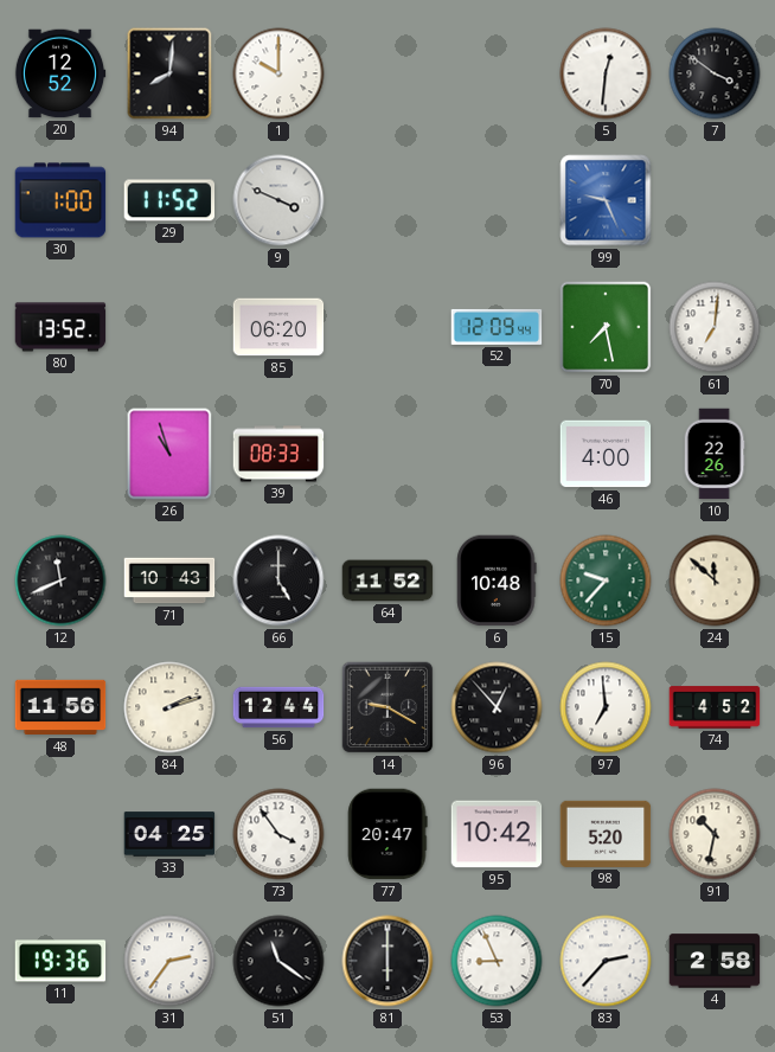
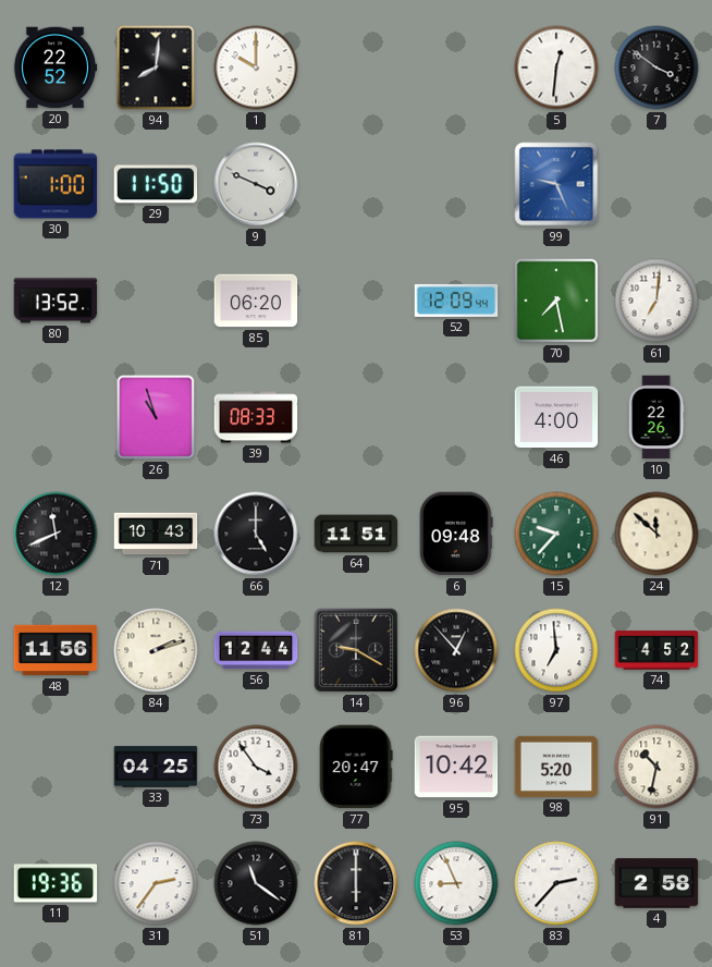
20: 12:52 -> 22:52
29: 11:52 -> 11:50
64: 11:52 -> 11:51
6: 10:48 -> 09:48
